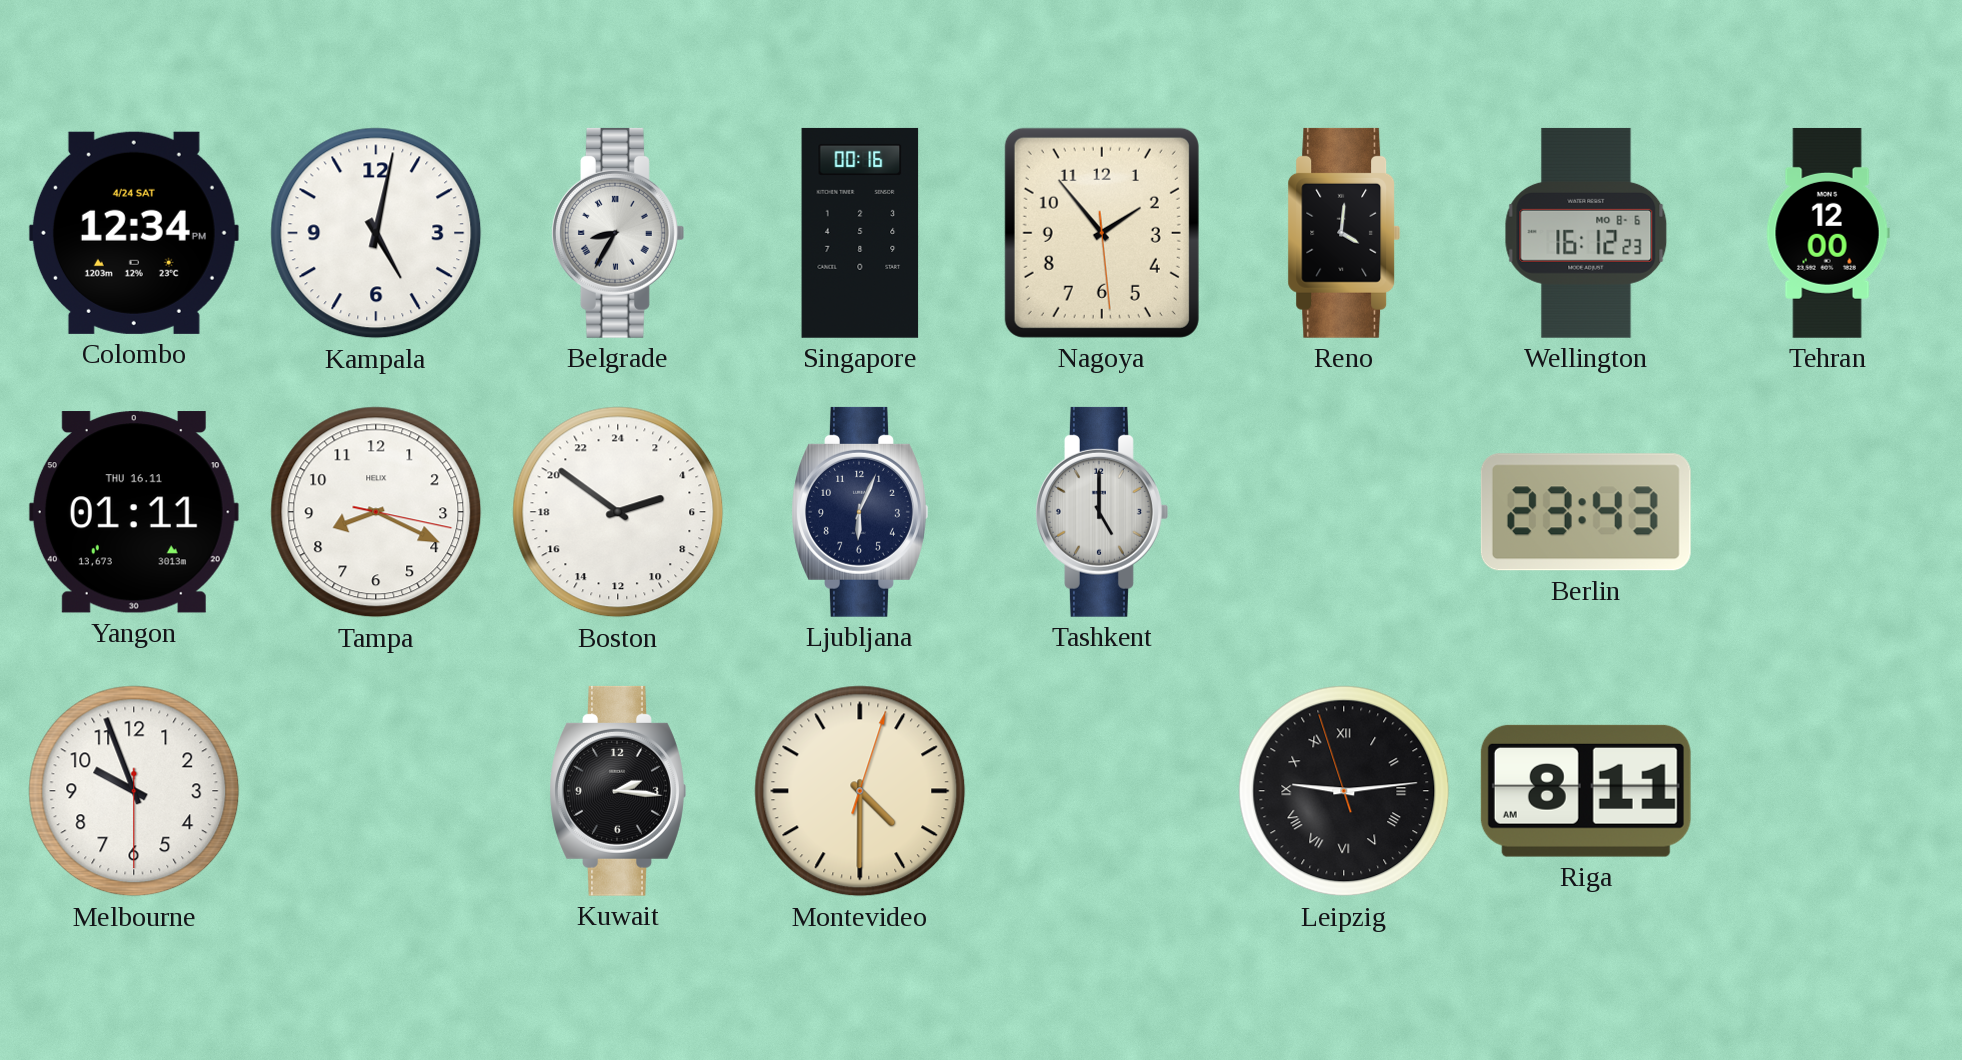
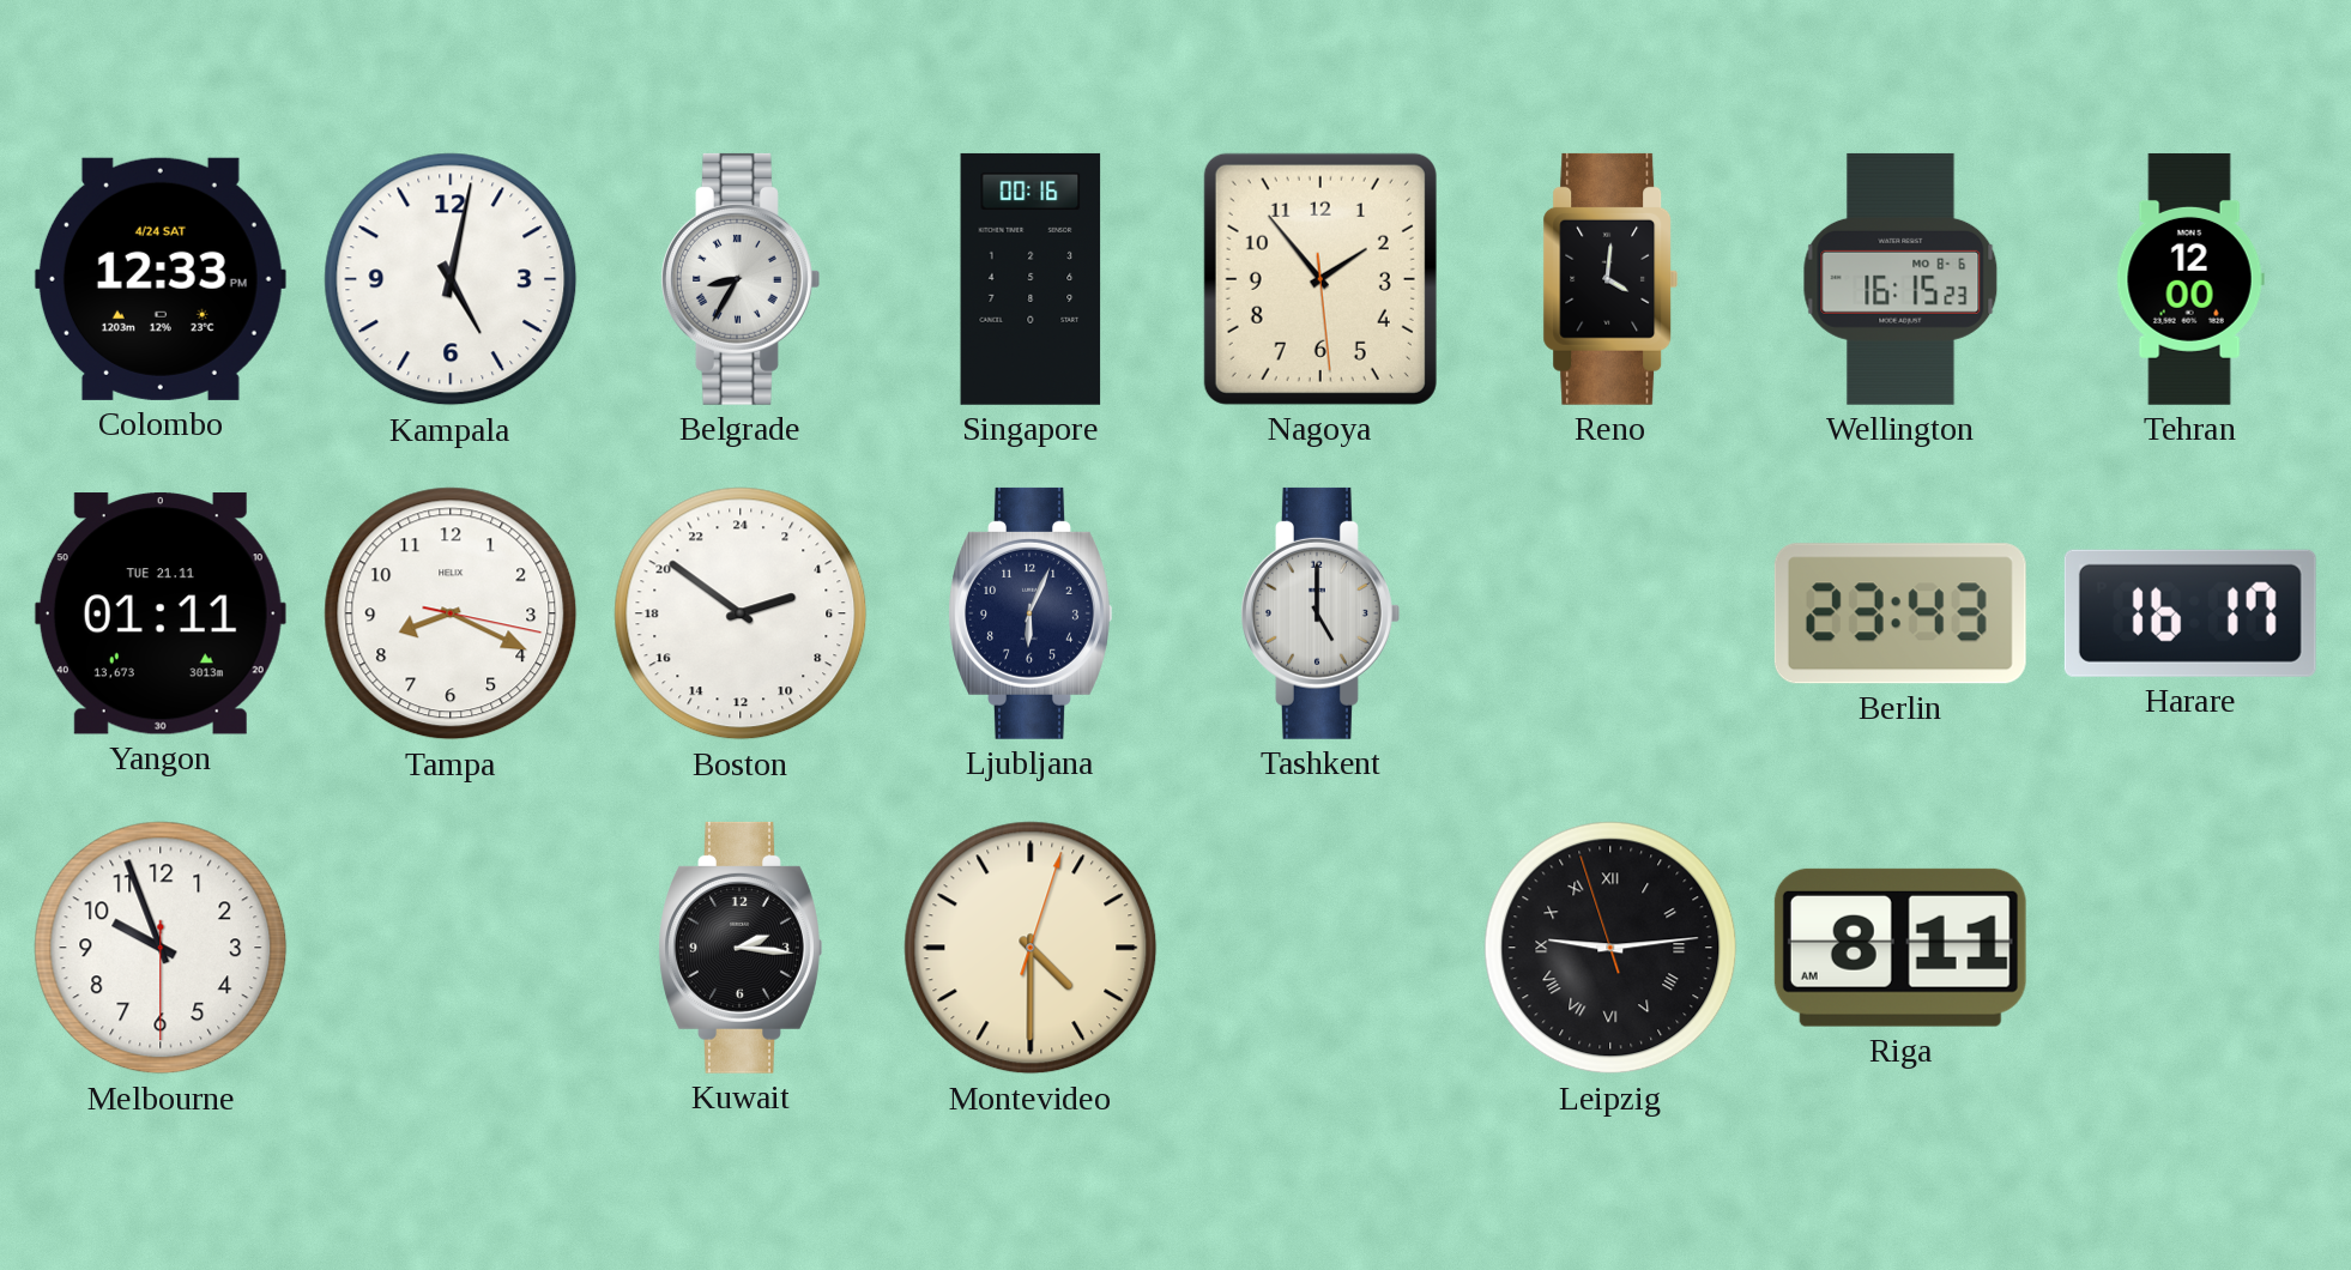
Colombo: 12:34 -> 12:33
Wellington: 16:12 -> 16:15
Yangon date: THU 16.11 -> TUE 21.11
Harare: none -> 16:17
